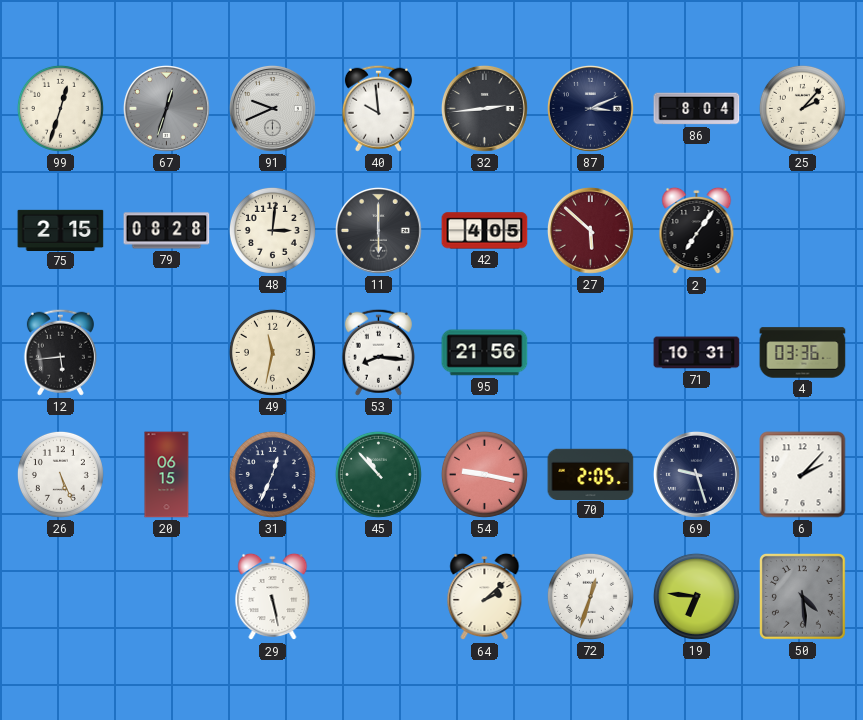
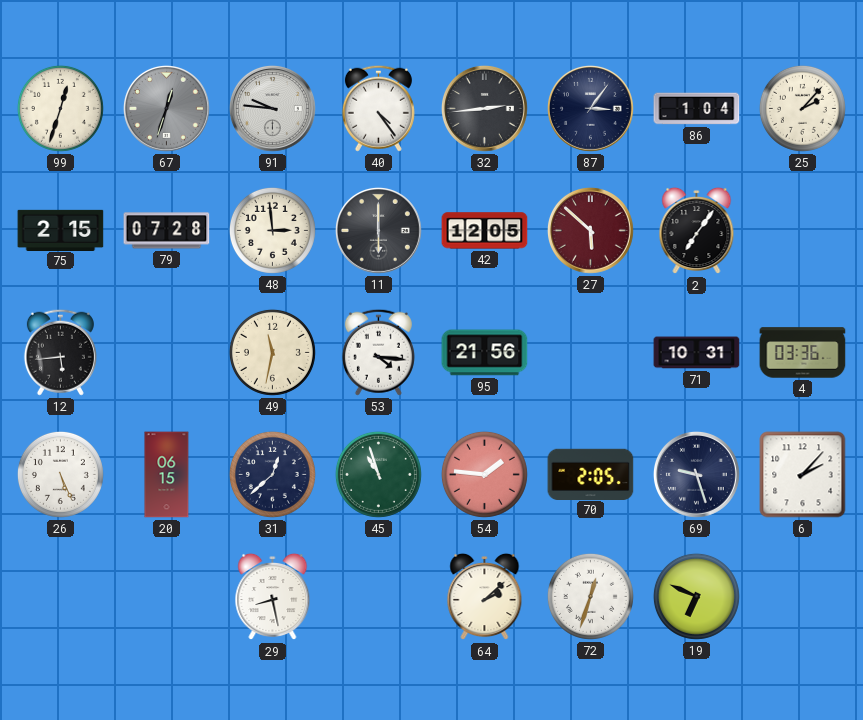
91: 9:41 -> 9:46
40: 9:59 -> 4:24
87: 3:11 -> 3:06
86: 8:04 -> 1:04
79: 08:28 -> 07:28
48: 3:01 -> 2:59
42: 4:05 -> 12:05
53: 8:16 -> 4:16
31: 12:34 -> 12:38
45: 10:53 -> 10:57
54: 9:17 -> 1:46
29: 5:28 -> 8:28
19: 6:46 -> 6:49
50: 4:29 -> none
